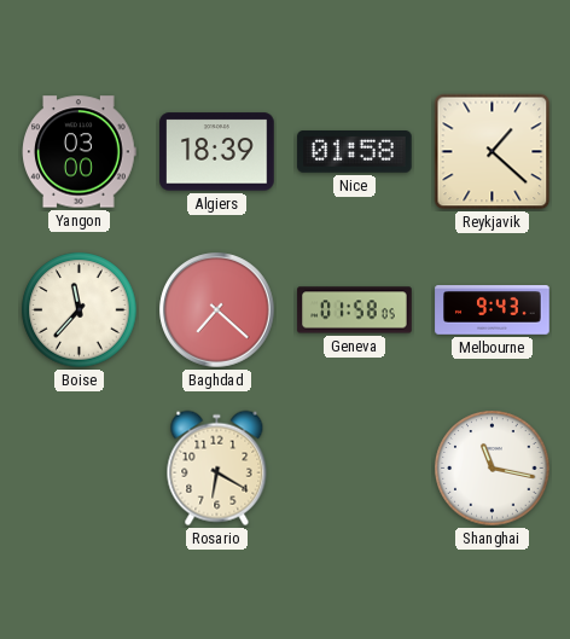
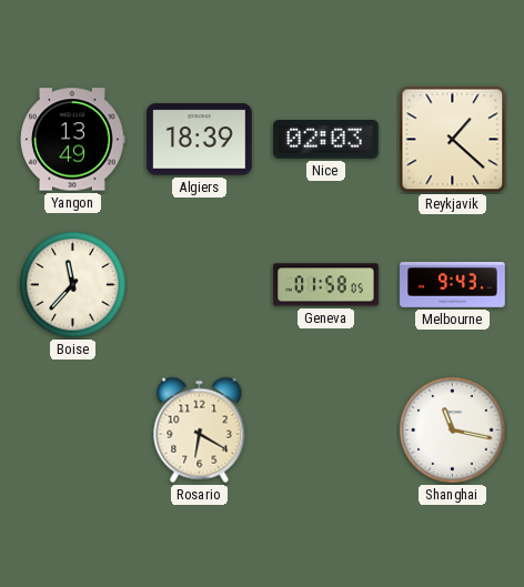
Yangon: 03:00 -> 13:49
Nice: 01:58 -> 02:03
Baghdad: 7:22 -> none
